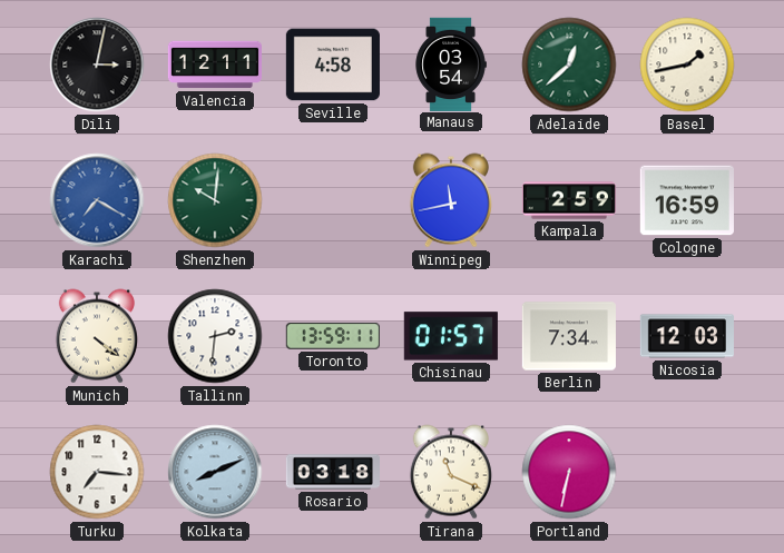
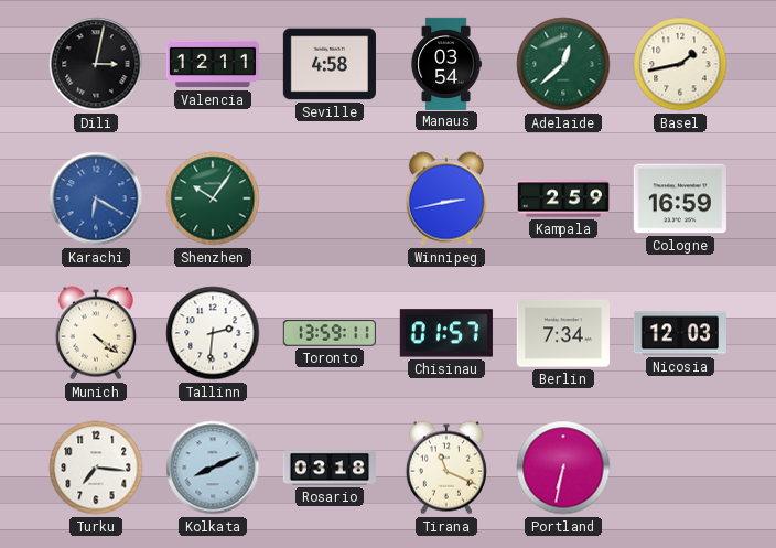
Karachi: 7:20 -> 6:20
Shenzhen: 10:01 -> 10:06
Winnipeg: 11:43 -> 2:43
